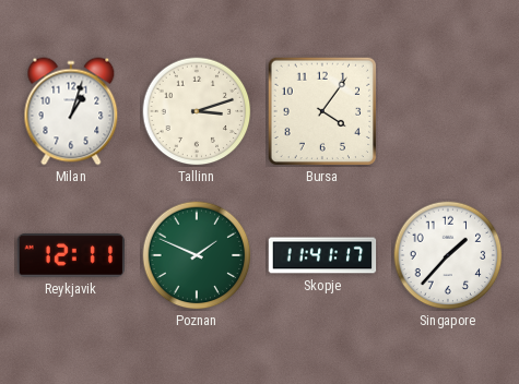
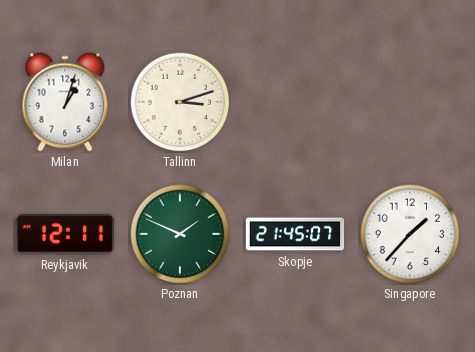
Bursa: 4:06 -> none
Skopje: 11:41 -> 21:45
